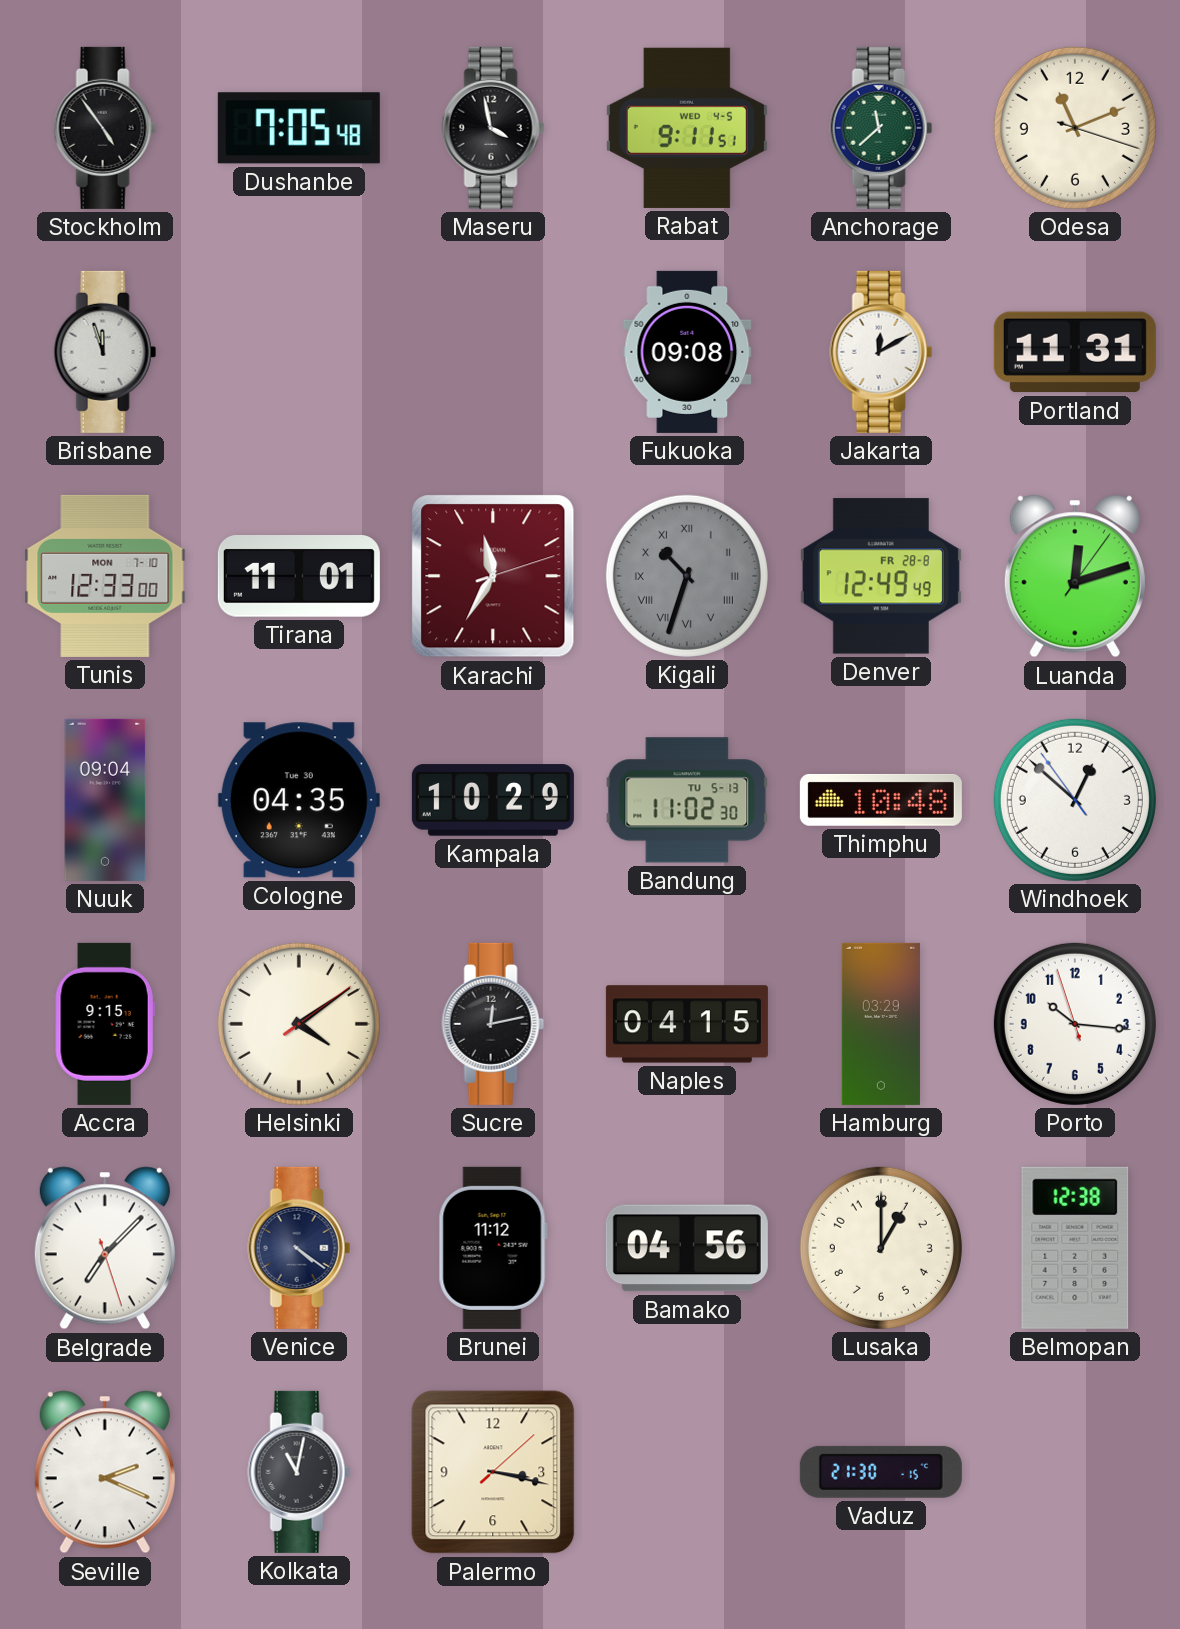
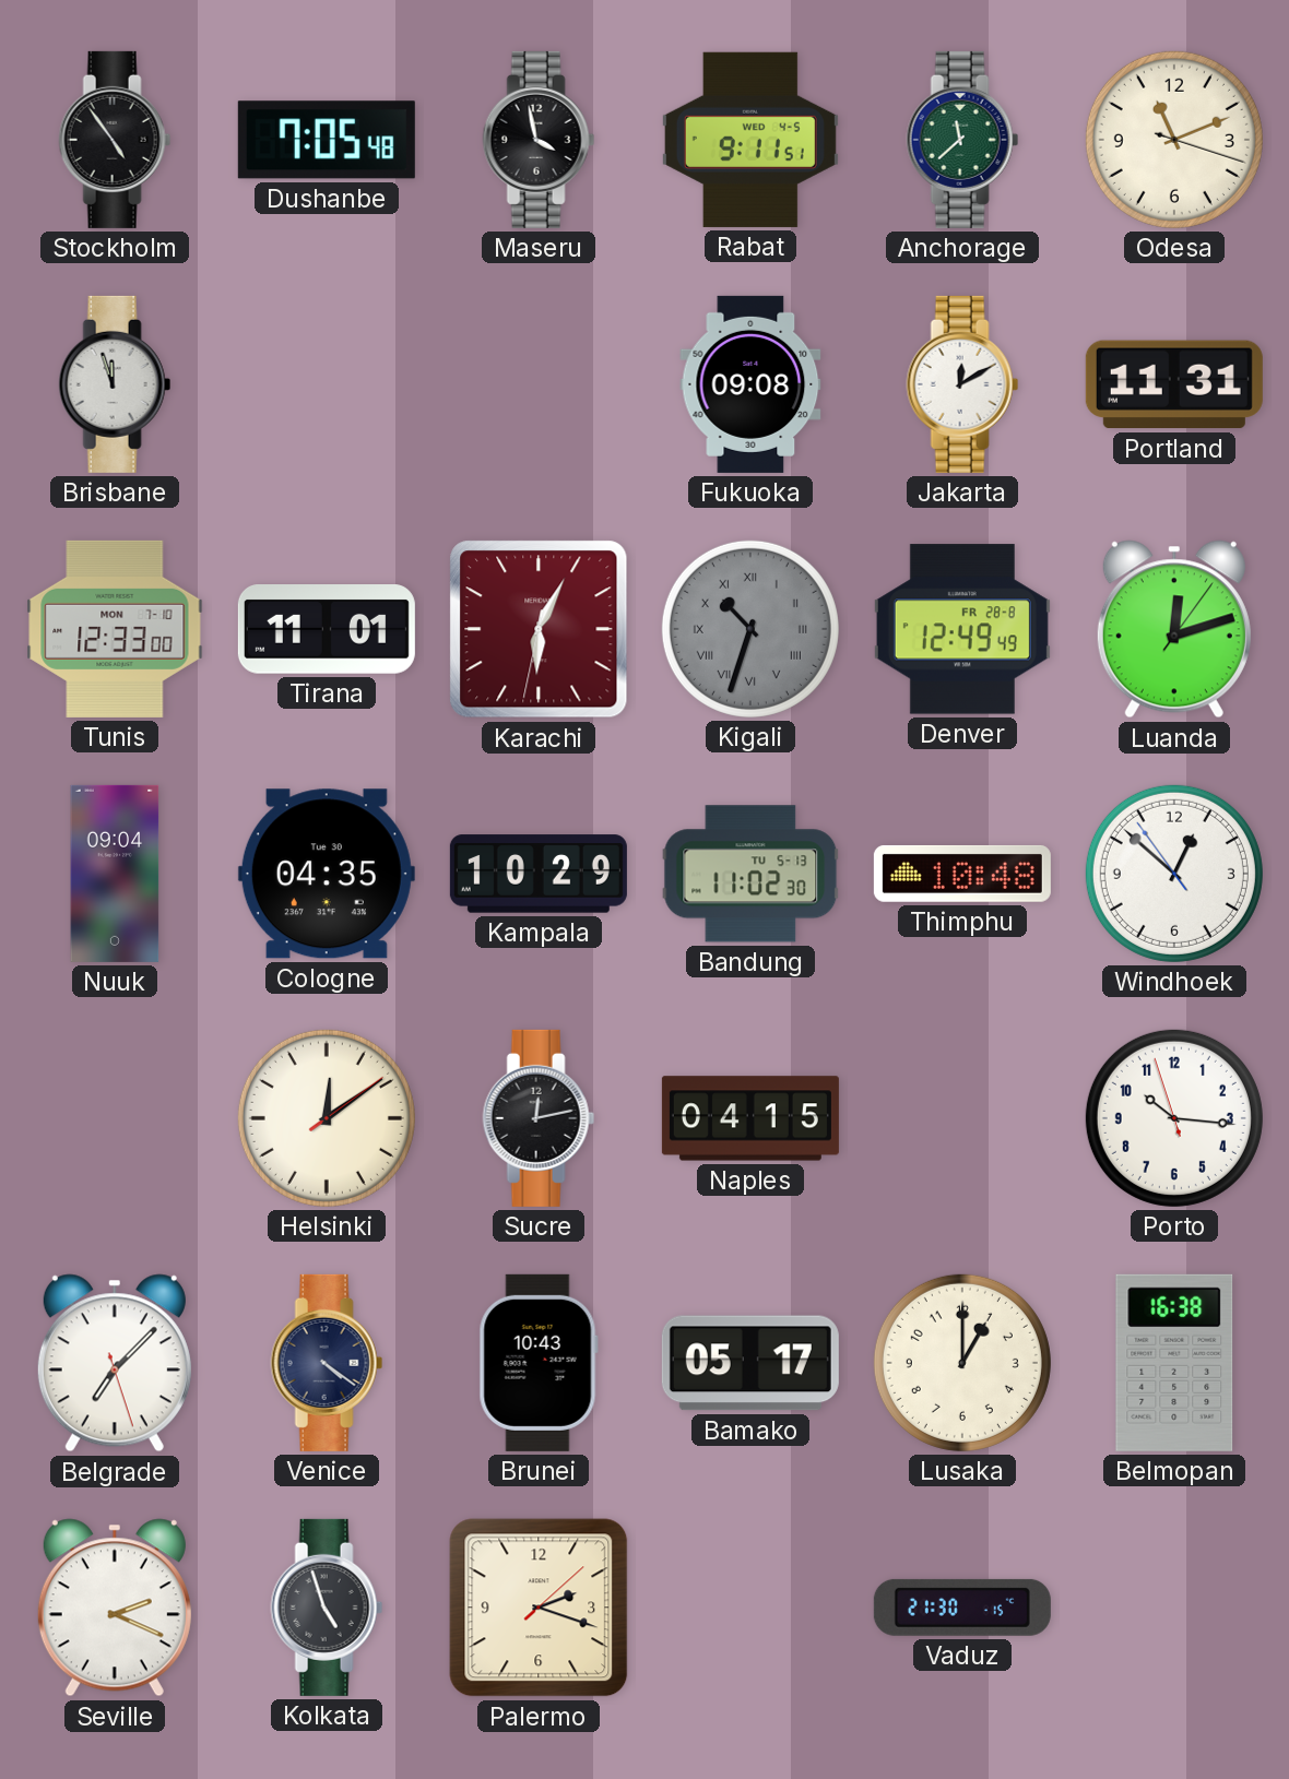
Karachi: 11:35 -> 6:04
Accra: 9:15 -> none
Helsinki: 4:09 -> 12:09
Hamburg: 03:29 -> none
Brunei: 11:12 -> 10:43
Bamako: 04:56 -> 05:17
Belmopan: 12:38 -> 16:38
Kolkata: 11:02 -> 4:57
Palermo: 3:17 -> 2:18
